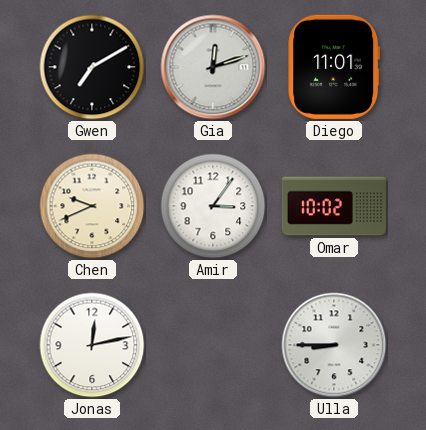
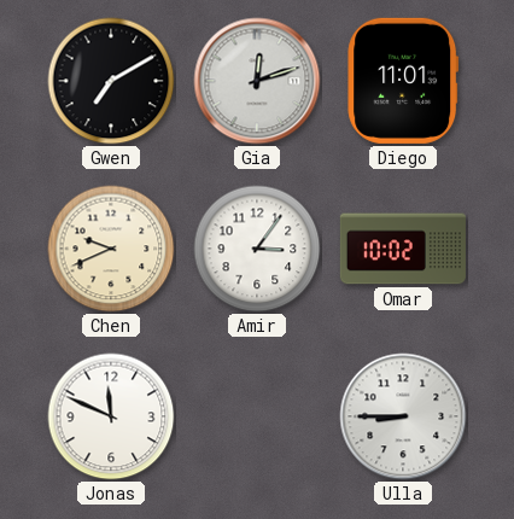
Jonas: 12:13 -> 11:49
